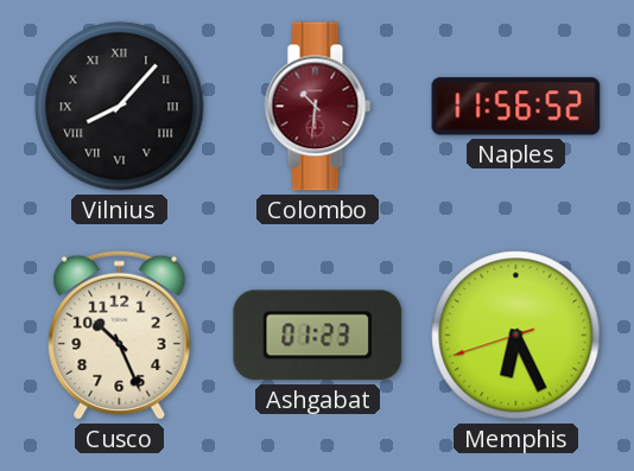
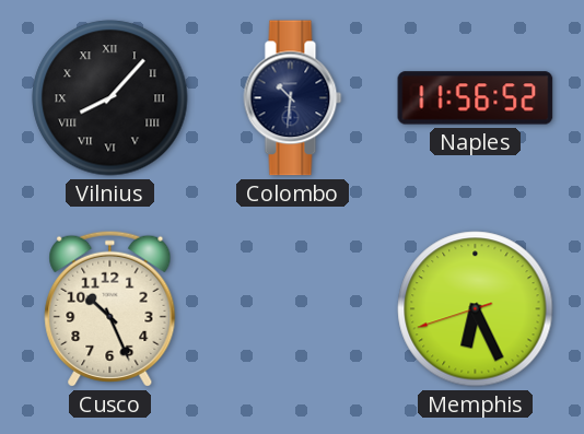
Colombo dial: burgundy -> navy
Ashgabat: 01:23 -> none
